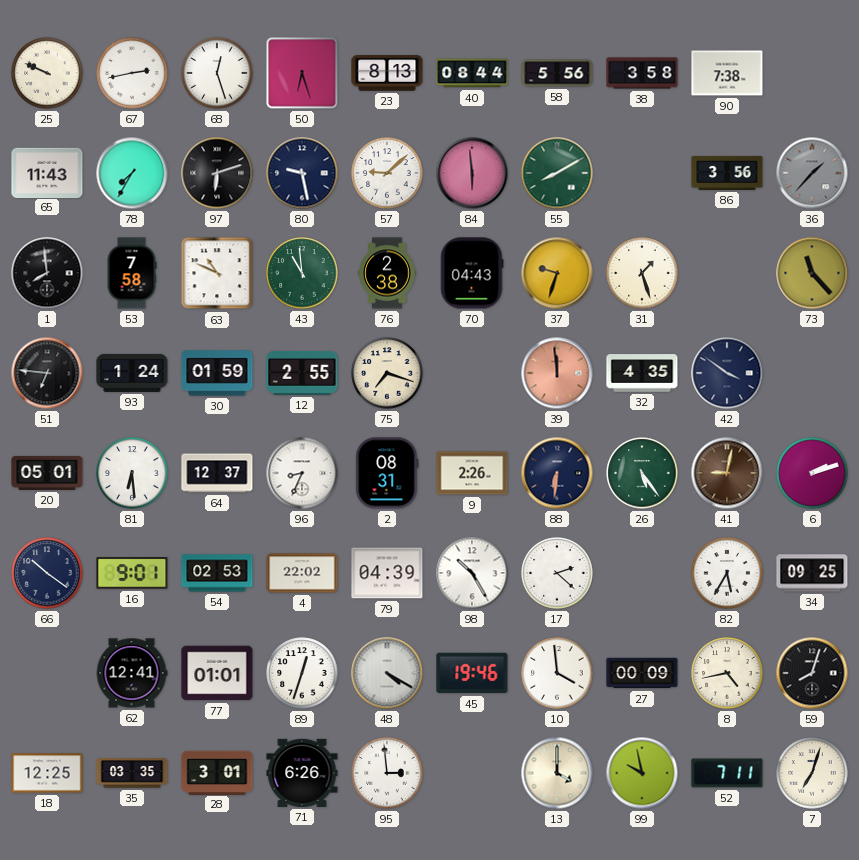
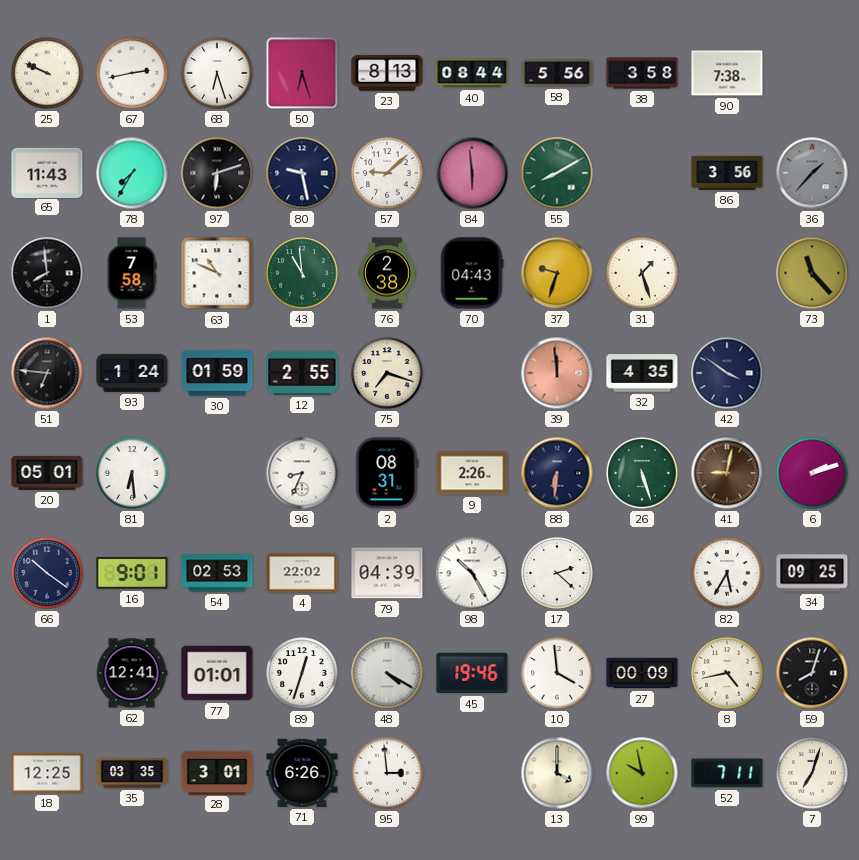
68: 12:27 -> 6:27
64: 12:37 -> none
26: 5:24 -> 5:27
